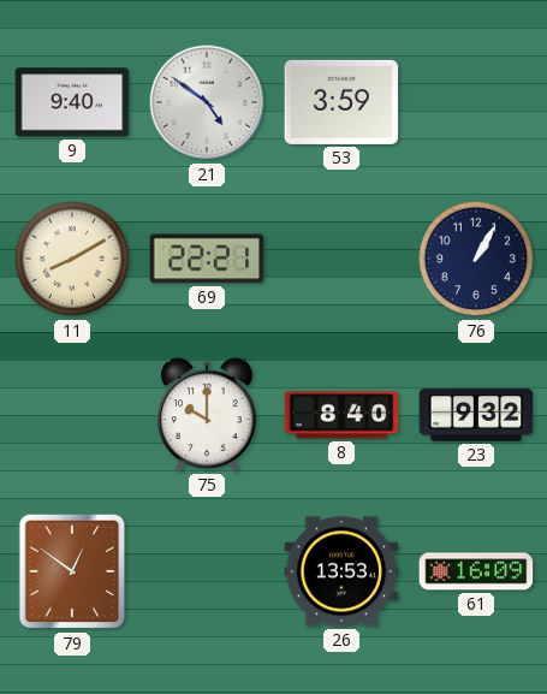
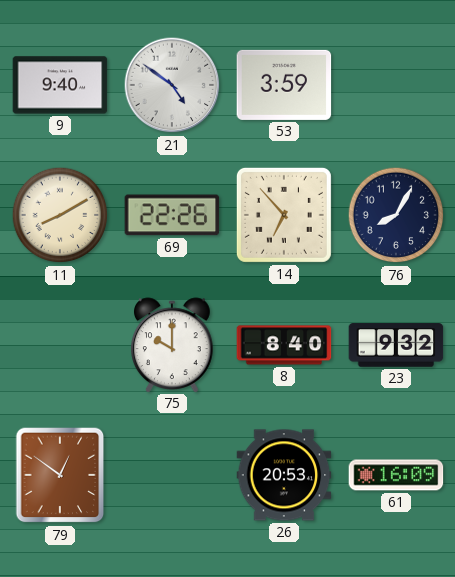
69: 22:21 -> 22:26
14: none -> 6:53
76: 1:05 -> 8:05
26: 13:53 -> 20:53
